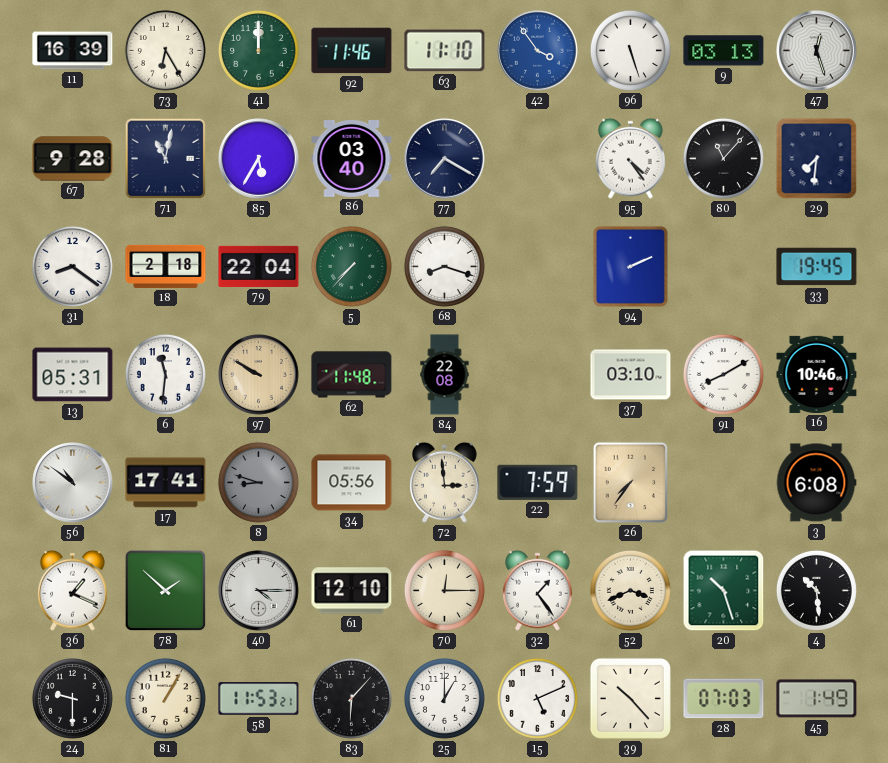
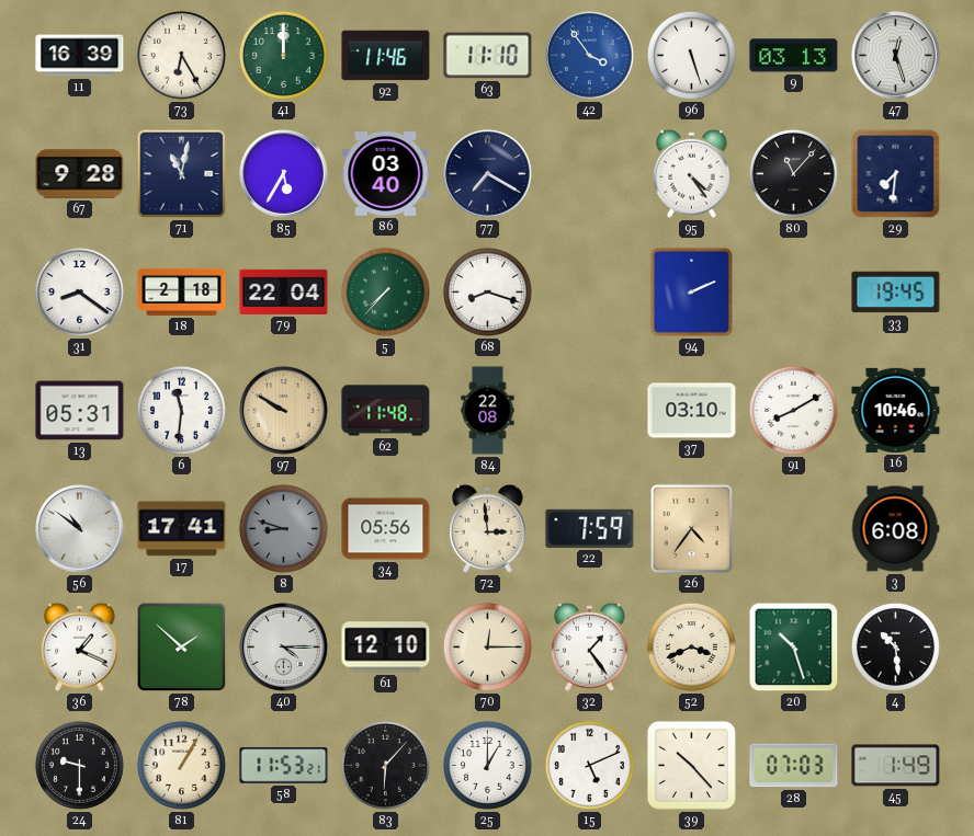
26: 7:36 -> 4:36
